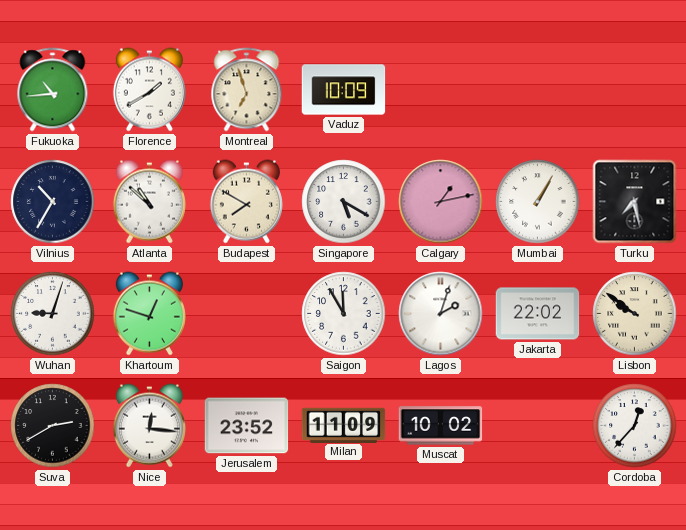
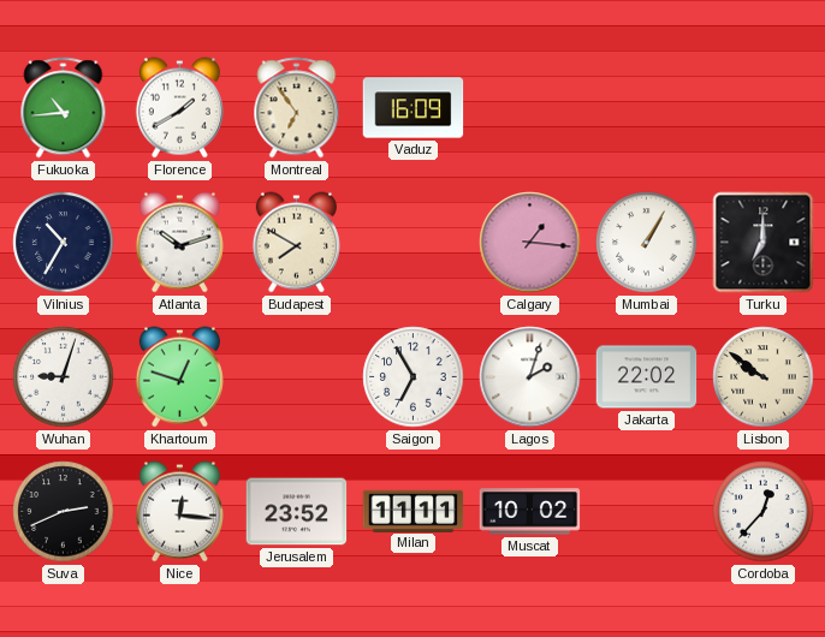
Montreal: 6:57 -> 6:54
Vaduz: 10:09 -> 16:09
Atlanta: 10:52 -> 10:12
Singapore: 5:20 -> none
Calgary: 1:13 -> 1:16
Turku: 7:28 -> 7:00
Saigon: 11:55 -> 6:55
Suva: 2:40 -> 2:41
Milan: 11:09 -> 11:11
